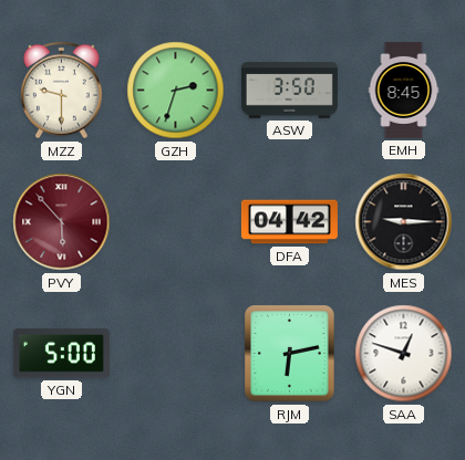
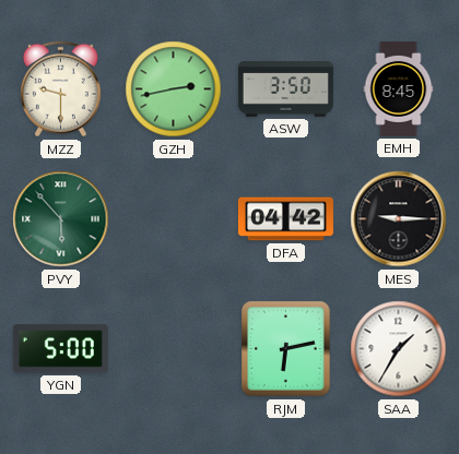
GZH: 2:33 -> 2:43
PVY dial: burgundy -> green
SAA: 12:48 -> 1:35
